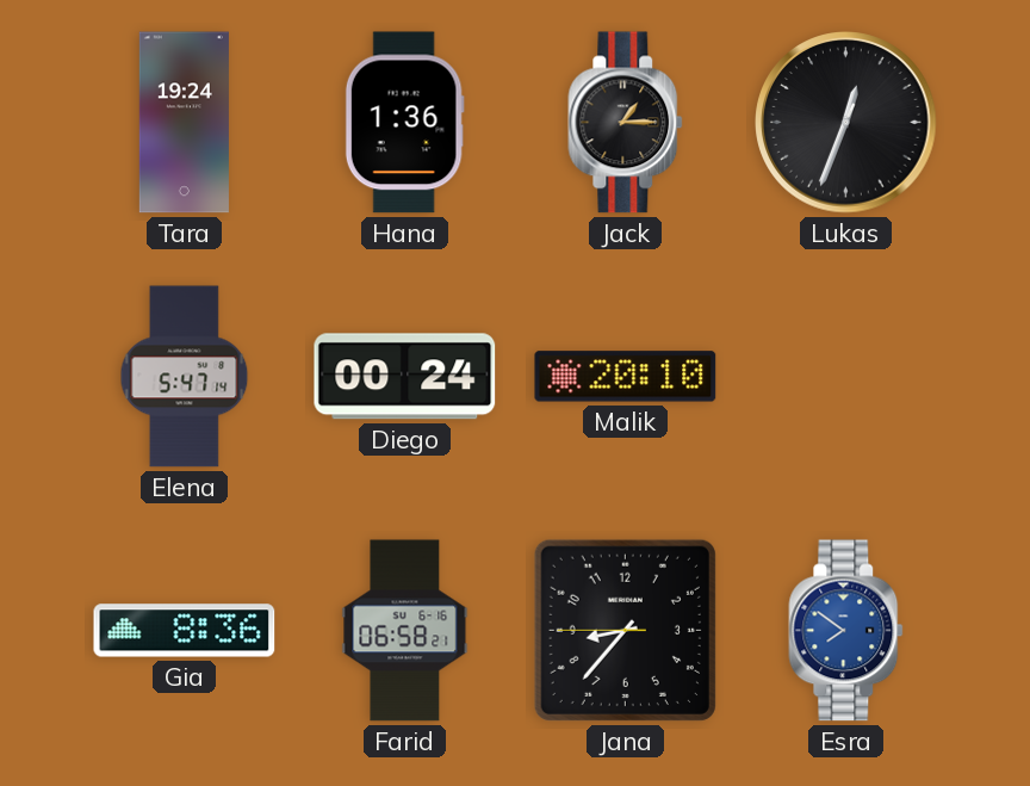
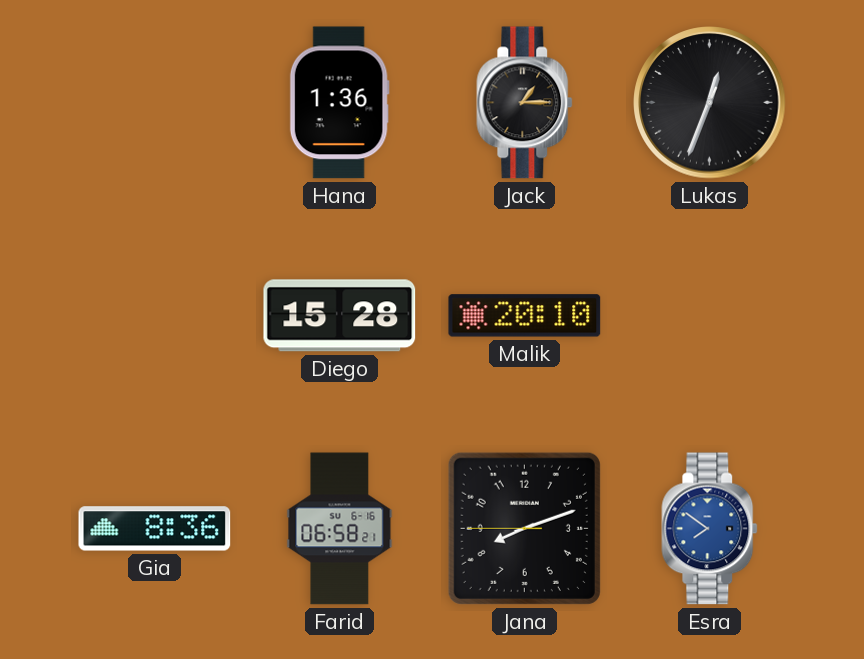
Tara: 19:24 -> none
Elena: 5:47 -> none
Diego: 00:24 -> 15:28
Jana: 8:36 -> 8:11
